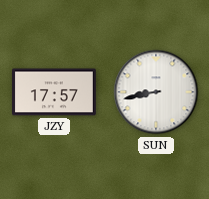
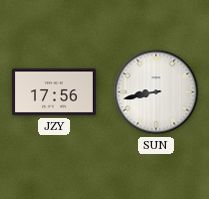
JZY: 17:57 -> 17:56
